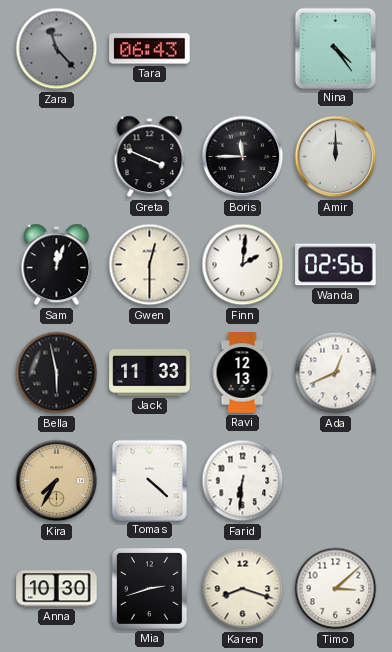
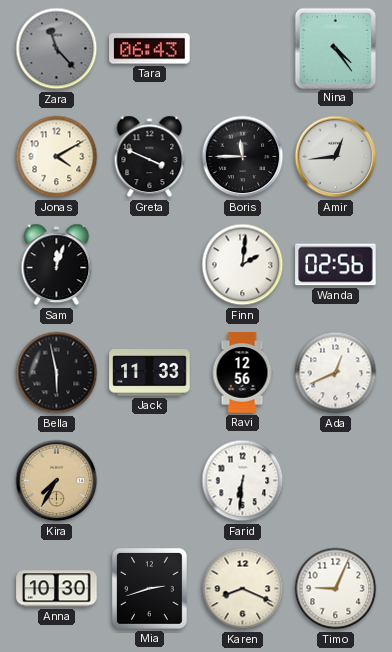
Jonas: none -> 4:10
Amir: 12:00 -> 12:44
Gwen: 12:30 -> none
Ravi: 12:13 -> 12:56
Tomas: 4:22 -> none
Karen: 8:18 -> 8:19
Timo: 3:08 -> 9:04
